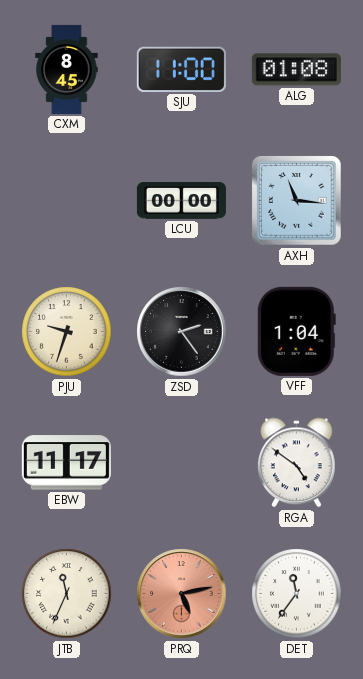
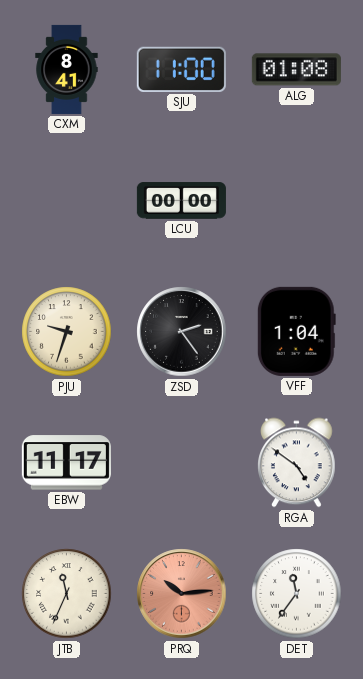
CXM: 8:45 -> 8:41
AXH: 11:16 -> none
PRQ: 5:13 -> 10:14
